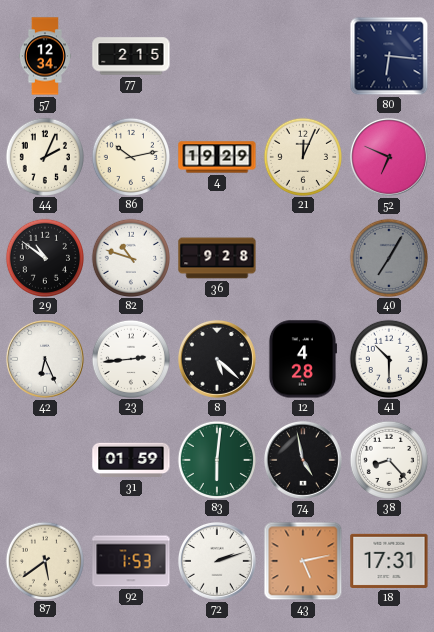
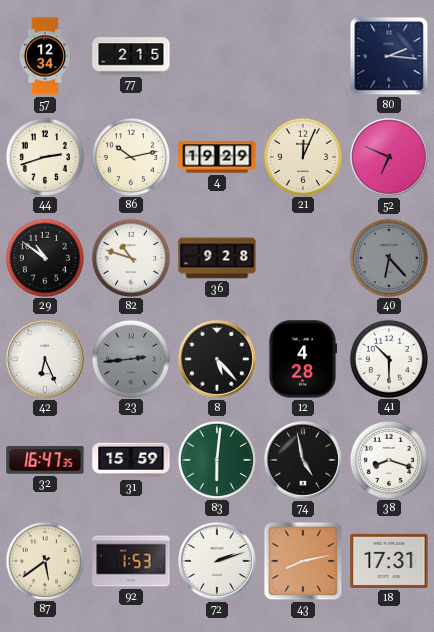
80: 6:16 -> 2:16
44: 2:04 -> 2:42
40: 7:05 -> 6:23
23 dial: white -> grey
8: 5:22 -> 5:23
32: none -> 16:47
31: 01:59 -> 15:59
38: 8:23 -> 8:18
43: 5:13 -> 8:13
